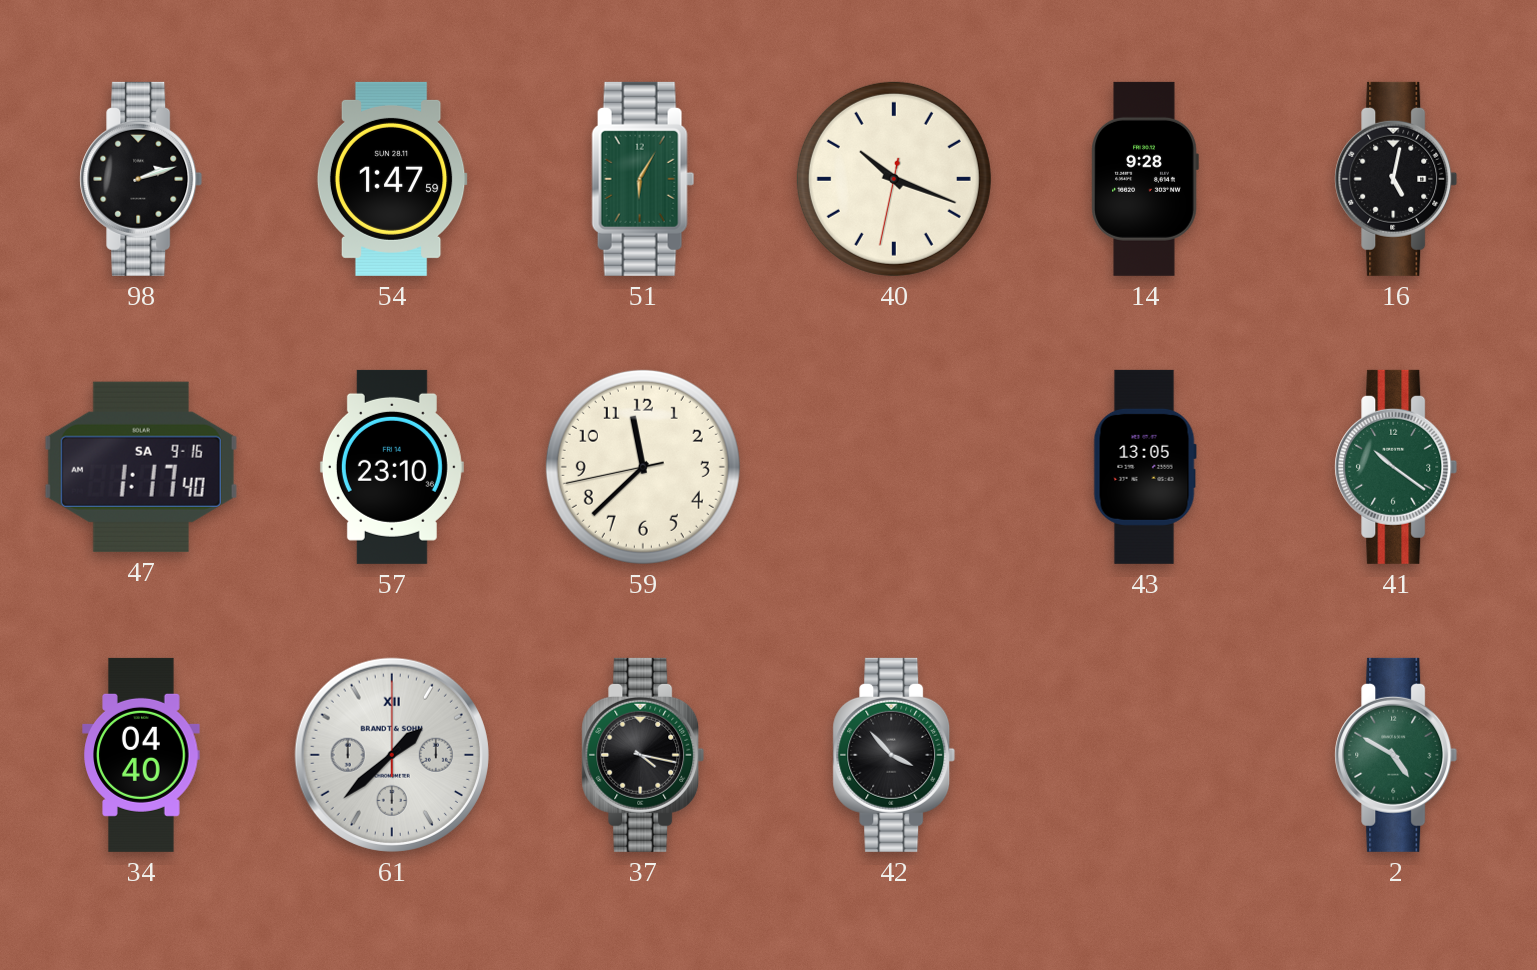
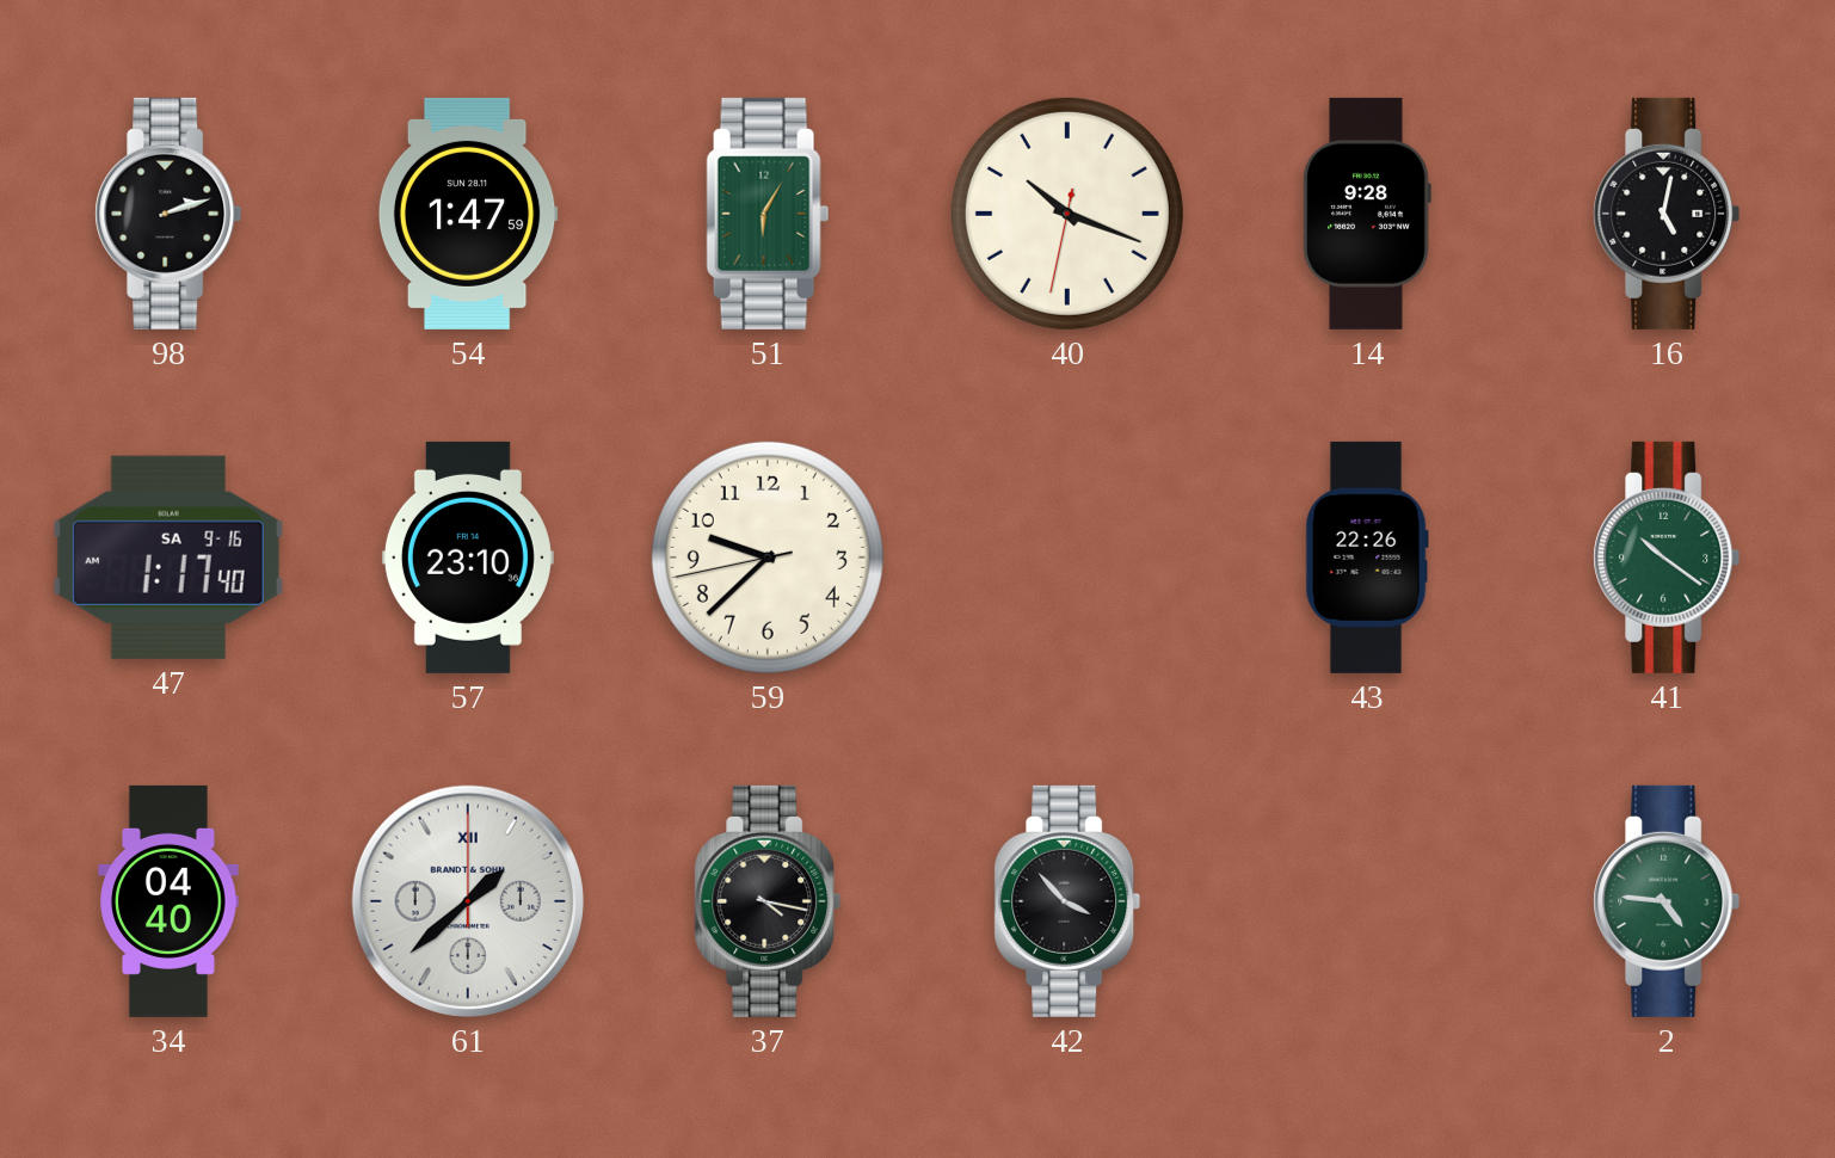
59: 11:37 -> 9:37
43: 13:05 -> 22:26
2: 4:50 -> 4:46
